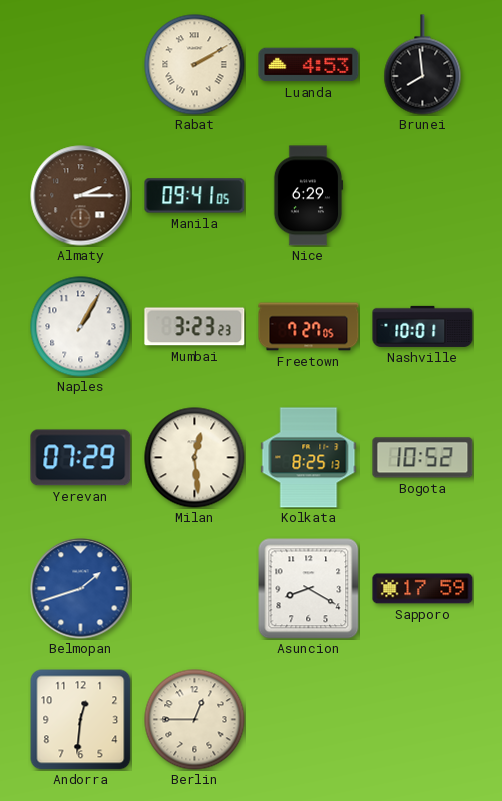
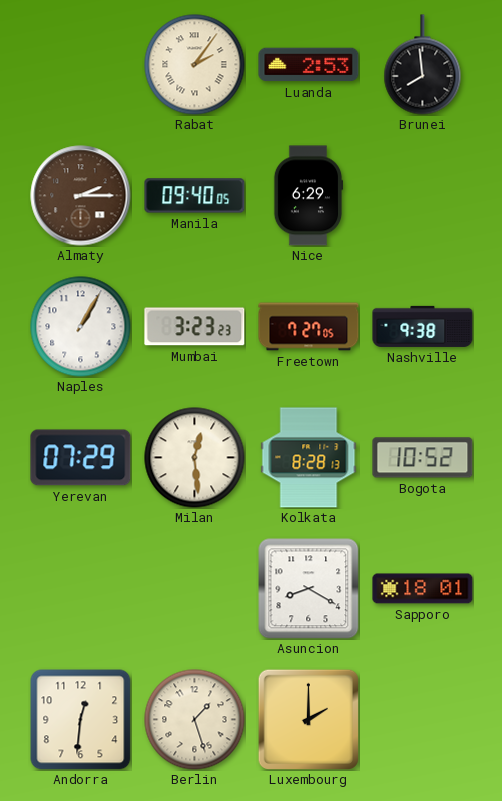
Rabat: 2:10 -> 2:06
Luanda: 4:53 -> 2:53
Manila: 09:41 -> 09:40
Nashville: 10:01 -> 9:38
Kolkata: 8:25 -> 8:28
Belmopan: 1:42 -> none
Sapporo: 17:59 -> 18:01
Berlin: 12:45 -> 1:27
Luxembourg: none -> 2:00
